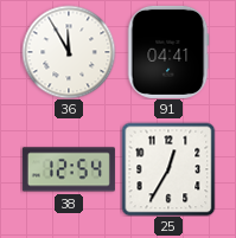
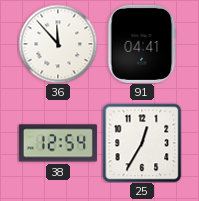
36: 11:55 -> 11:53
